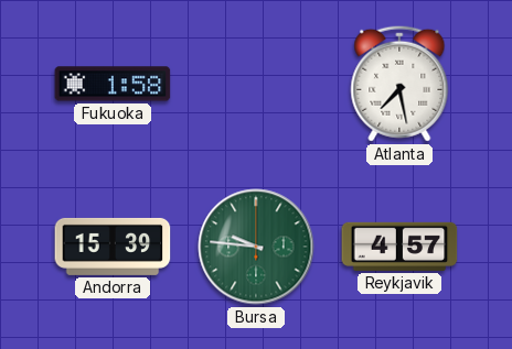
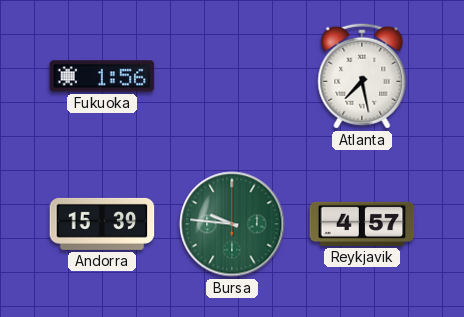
Fukuoka: 1:58 -> 1:56
